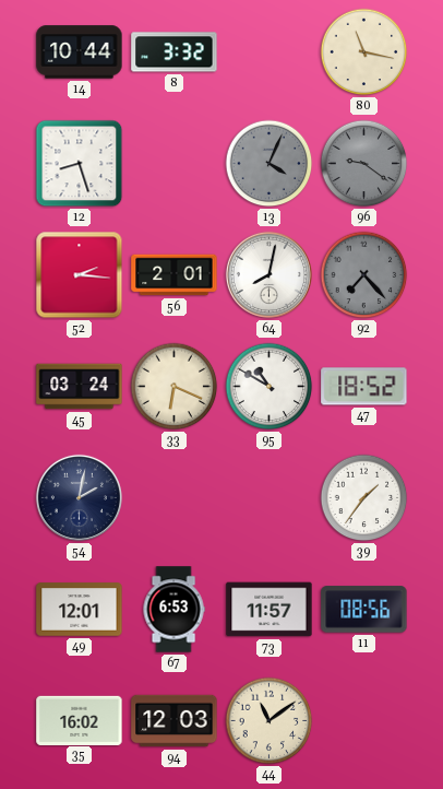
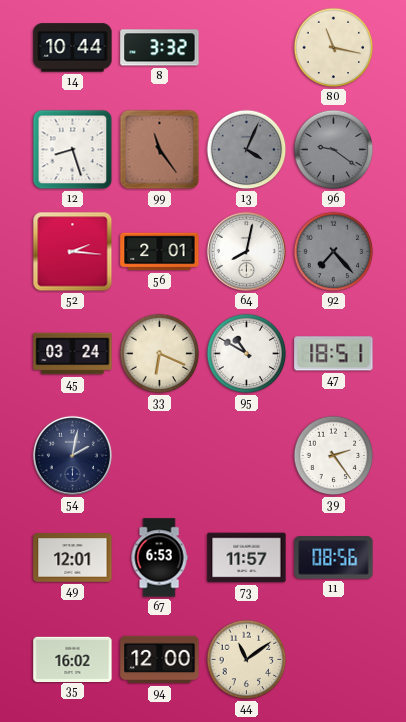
99: none -> 11:24
47: 18:52 -> 18:51
39: 1:36 -> 2:24
94: 12:03 -> 12:00
